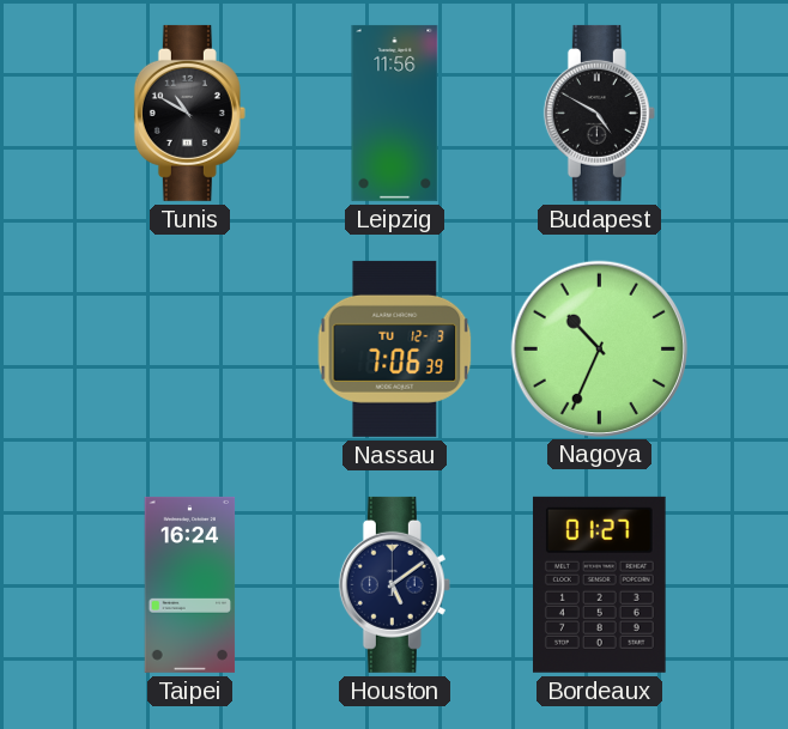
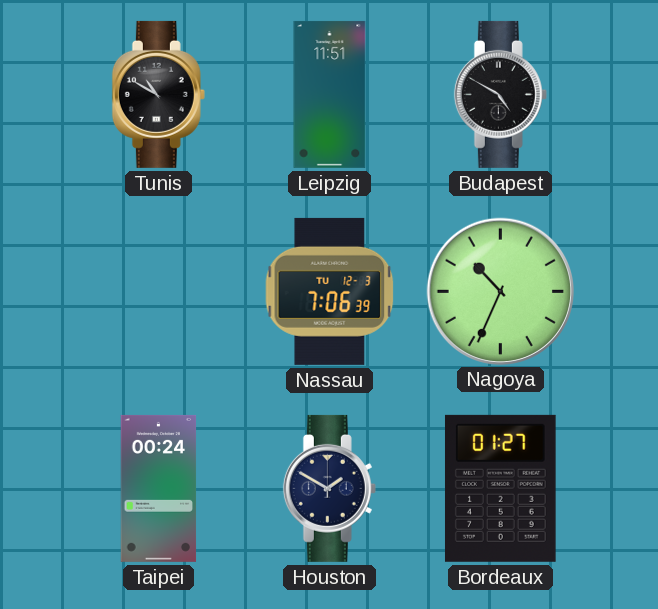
Leipzig: 11:56 -> 11:51
Taipei: 16:24 -> 00:24
Houston: 5:09 -> 1:50
